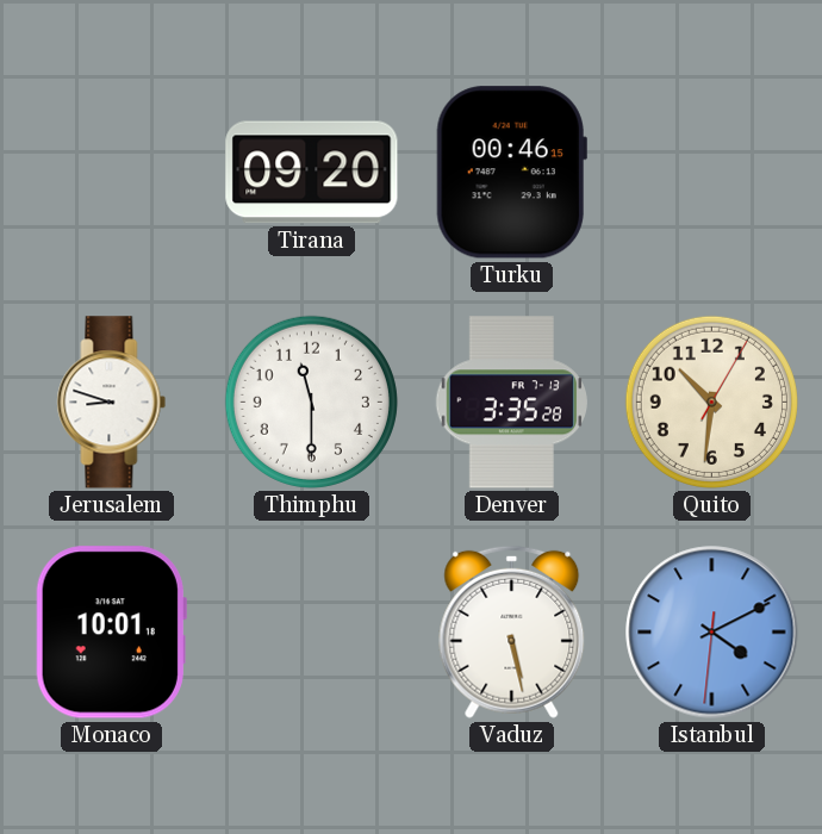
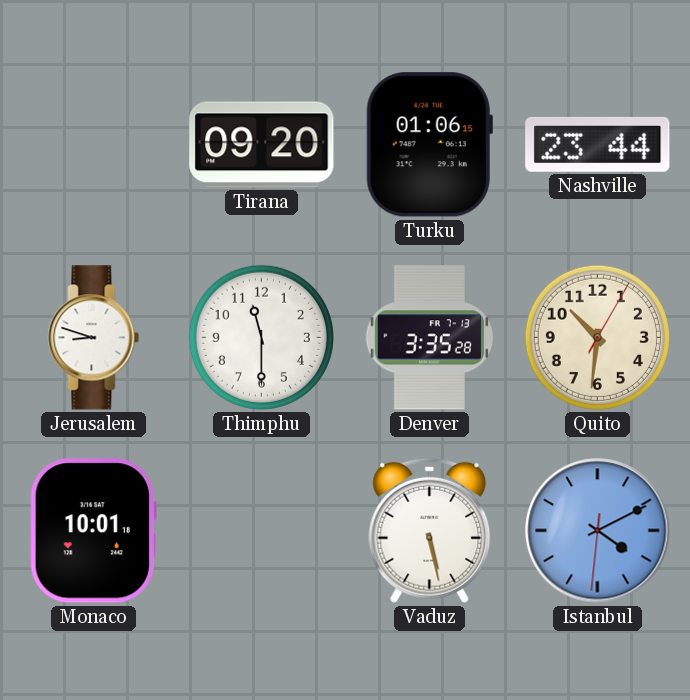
Turku: 00:46 -> 01:06
Nashville: none -> 23:44
